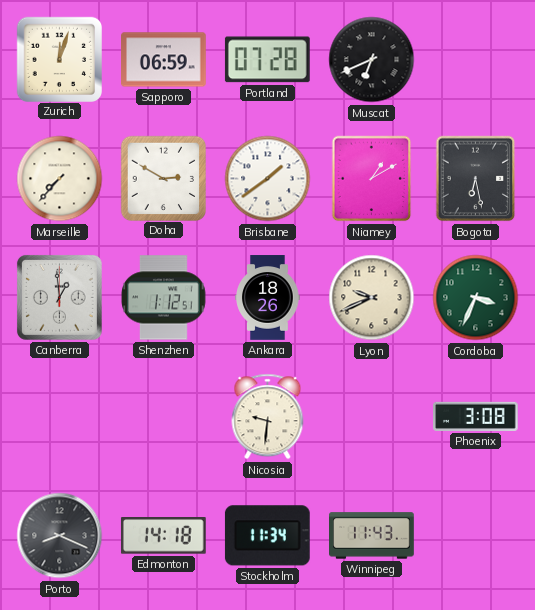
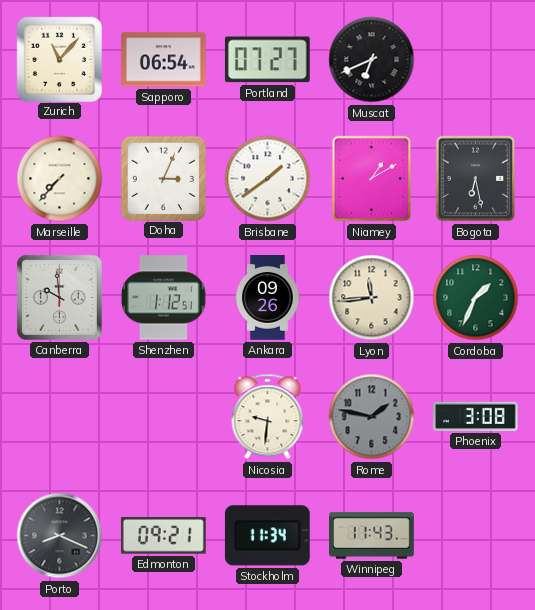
Zurich: 12:03 -> 11:07
Sapporo: 06:59 -> 06:54
Portland: 07:28 -> 07:27
Doha: 2:50 -> 3:04
Canberra: 12:59 -> 9:59
Ankara: 18:26 -> 09:26
Lyon: 9:41 -> 11:44
Cordoba: 3:34 -> 1:34
Rome: none -> 1:47
Edmonton: 14:18 -> 09:21
